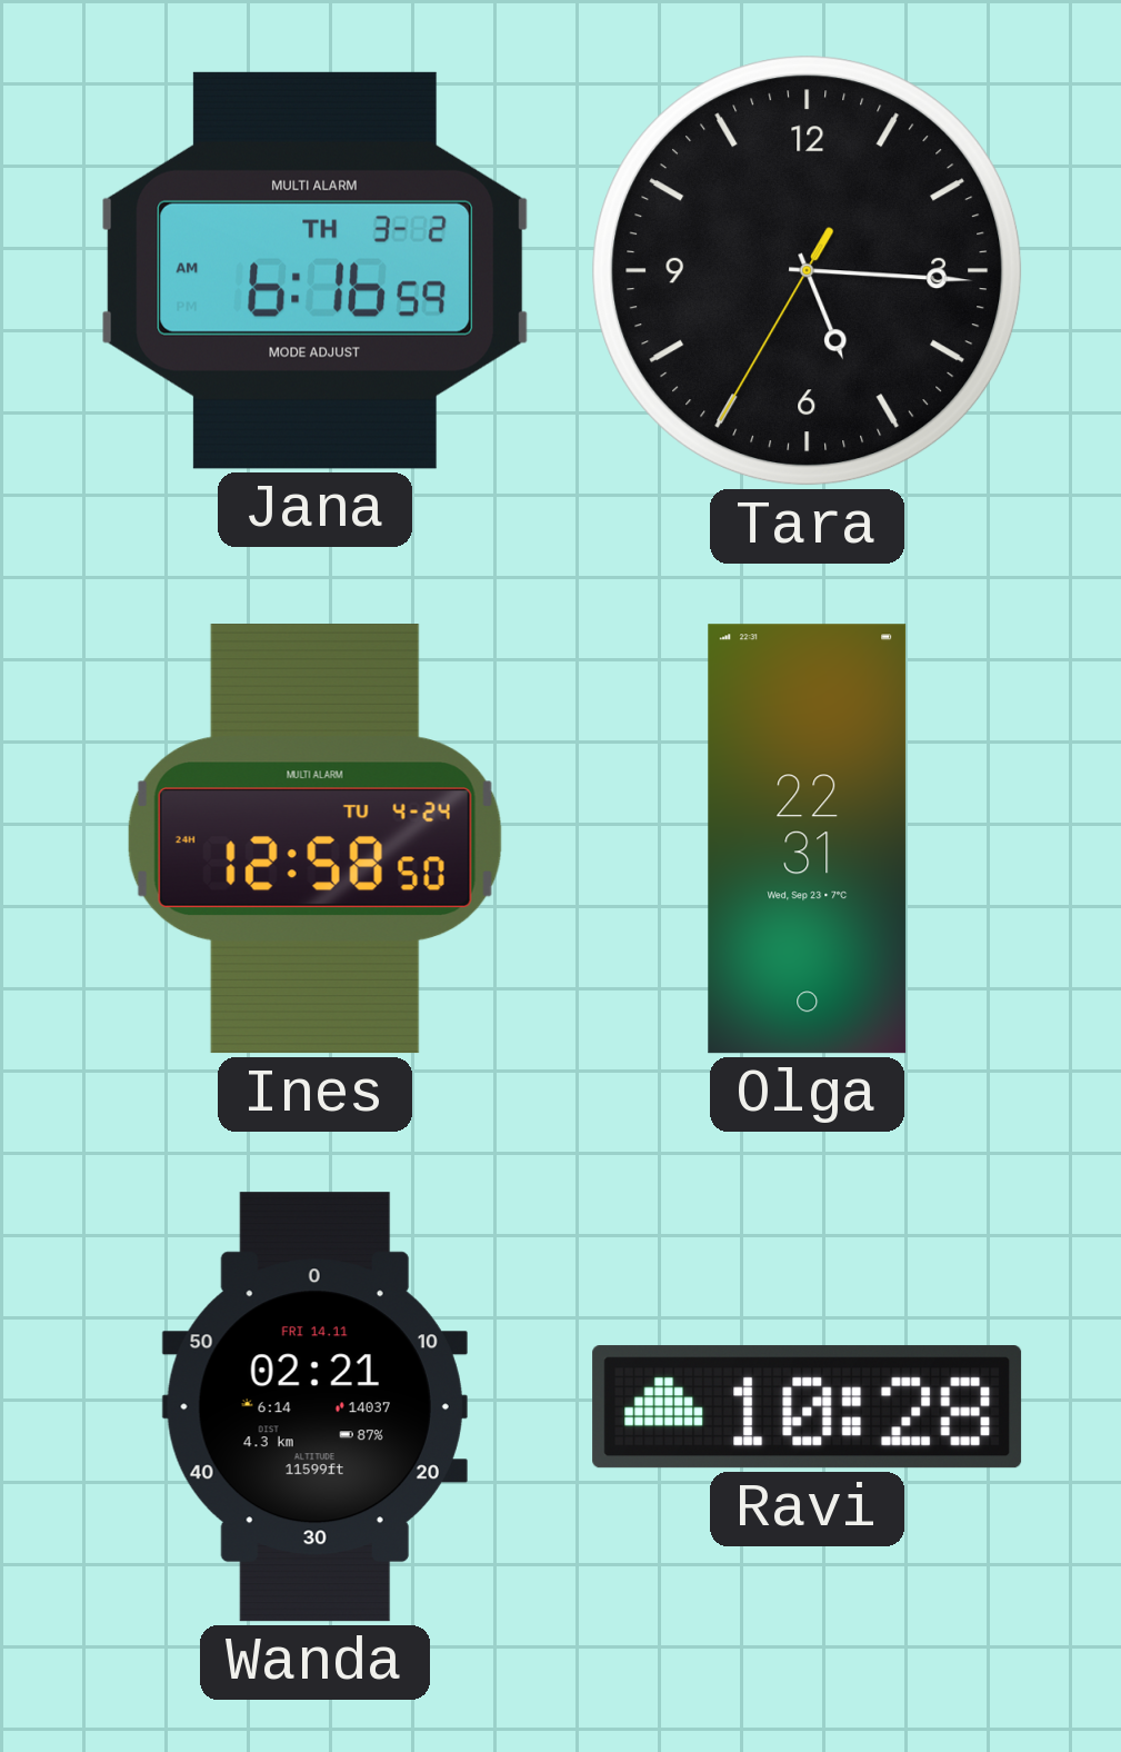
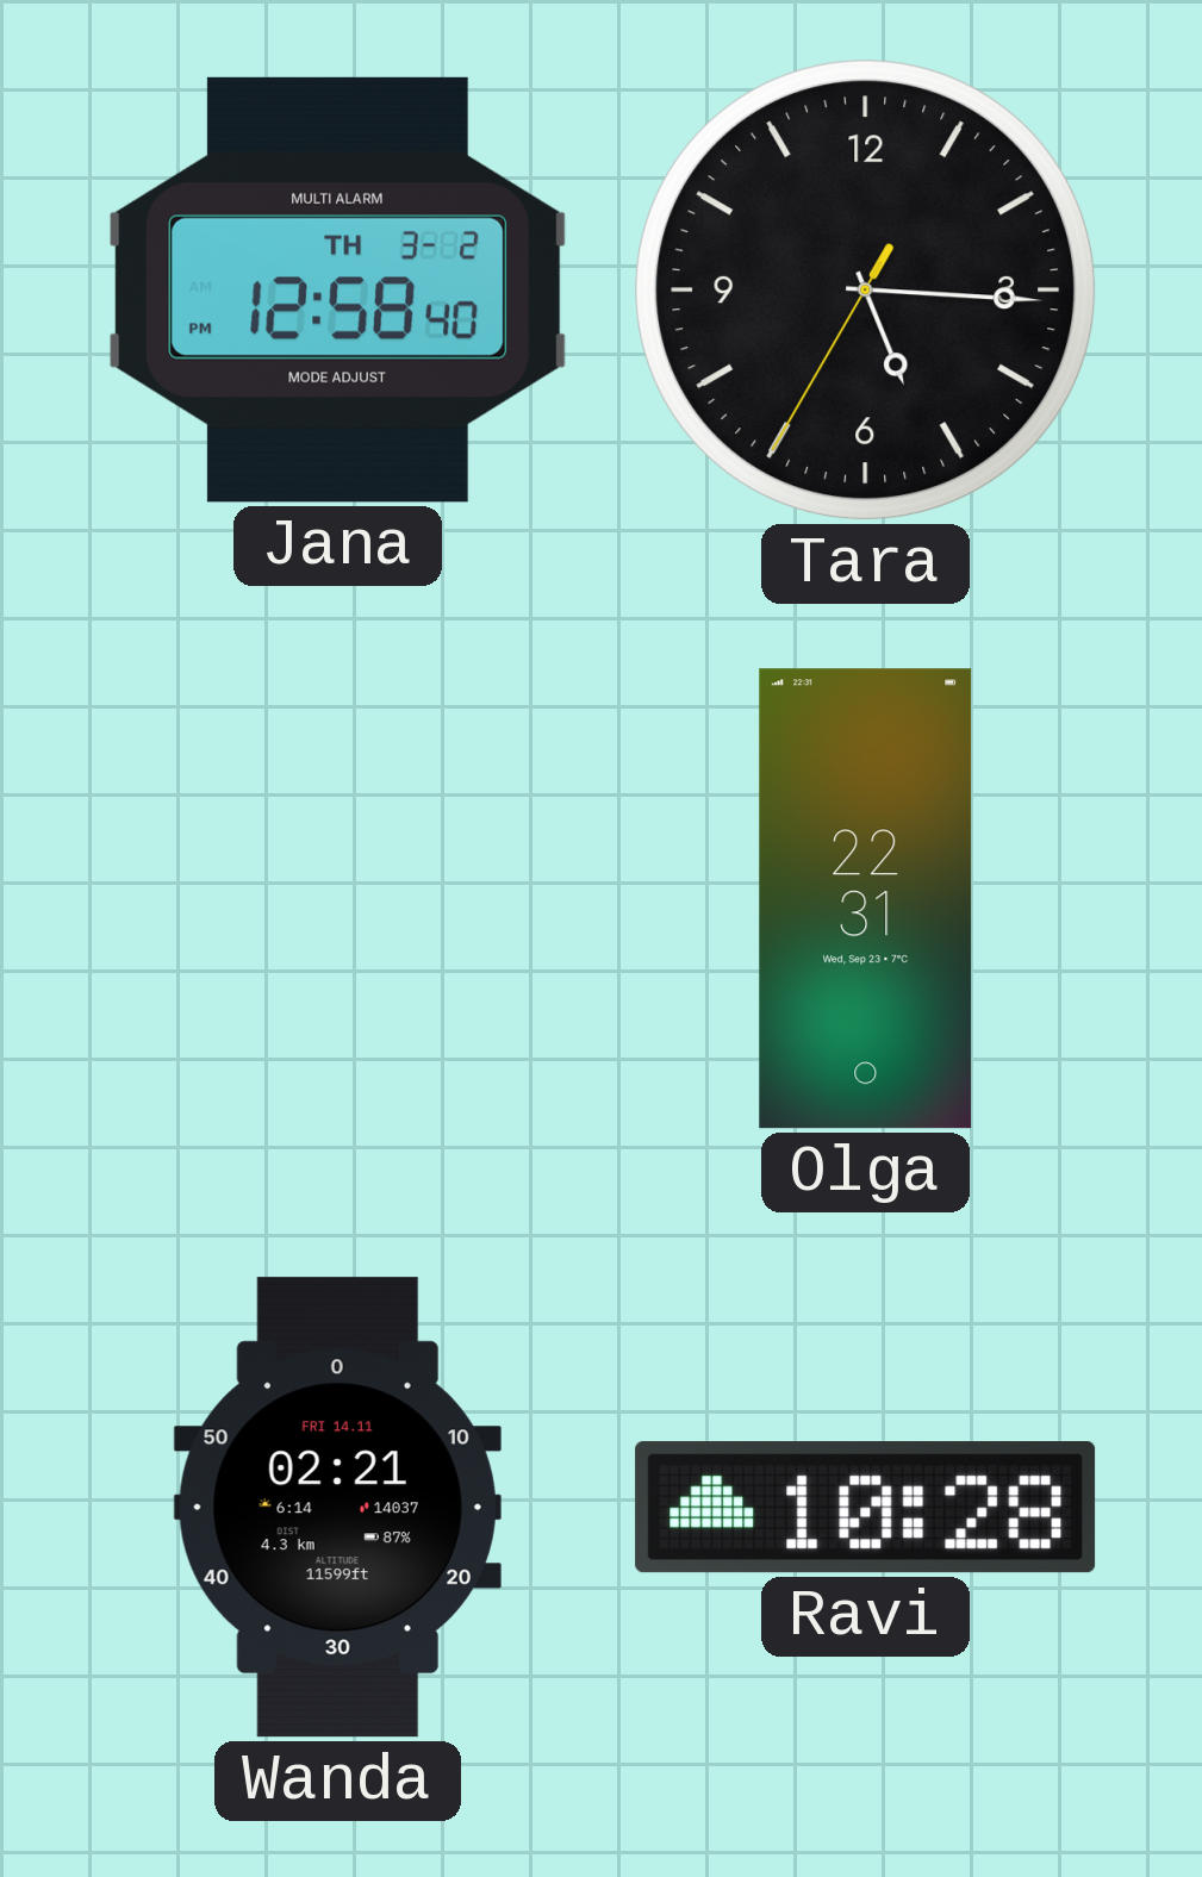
Jana: 6:16 -> 12:58
Ines: 12:58 -> none
